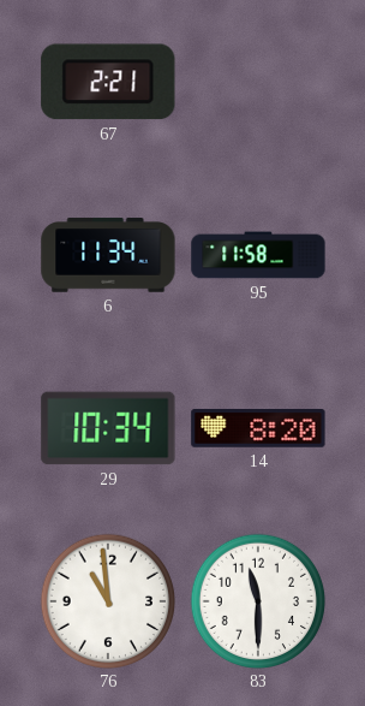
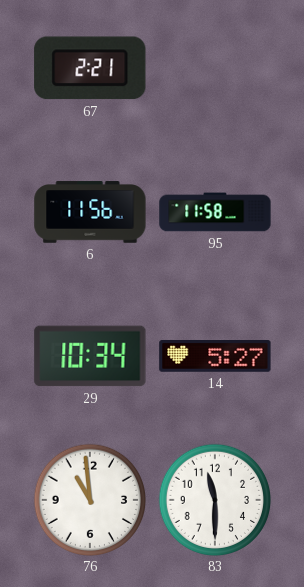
6: 11:34 -> 11:56
14: 8:20 -> 5:27
